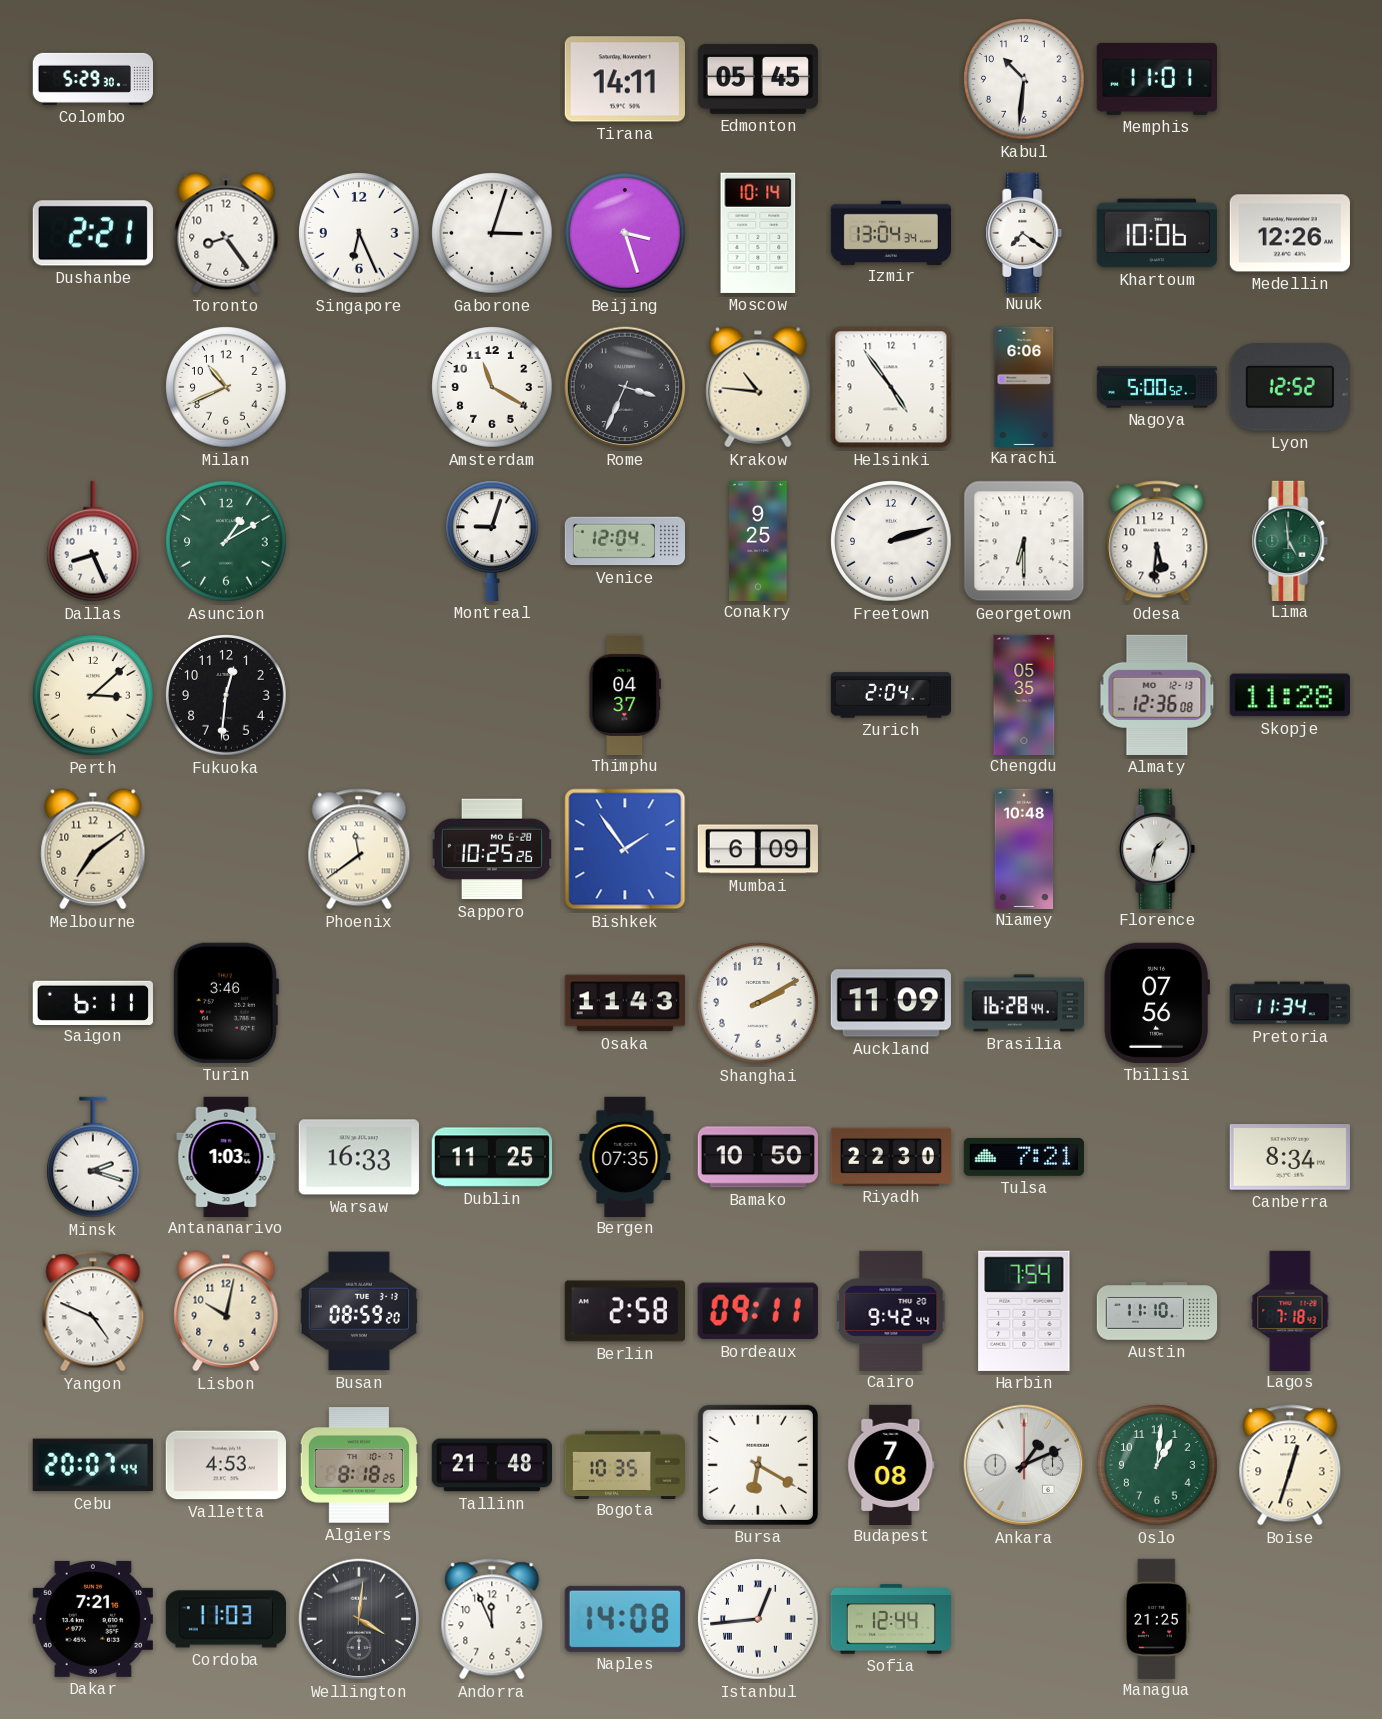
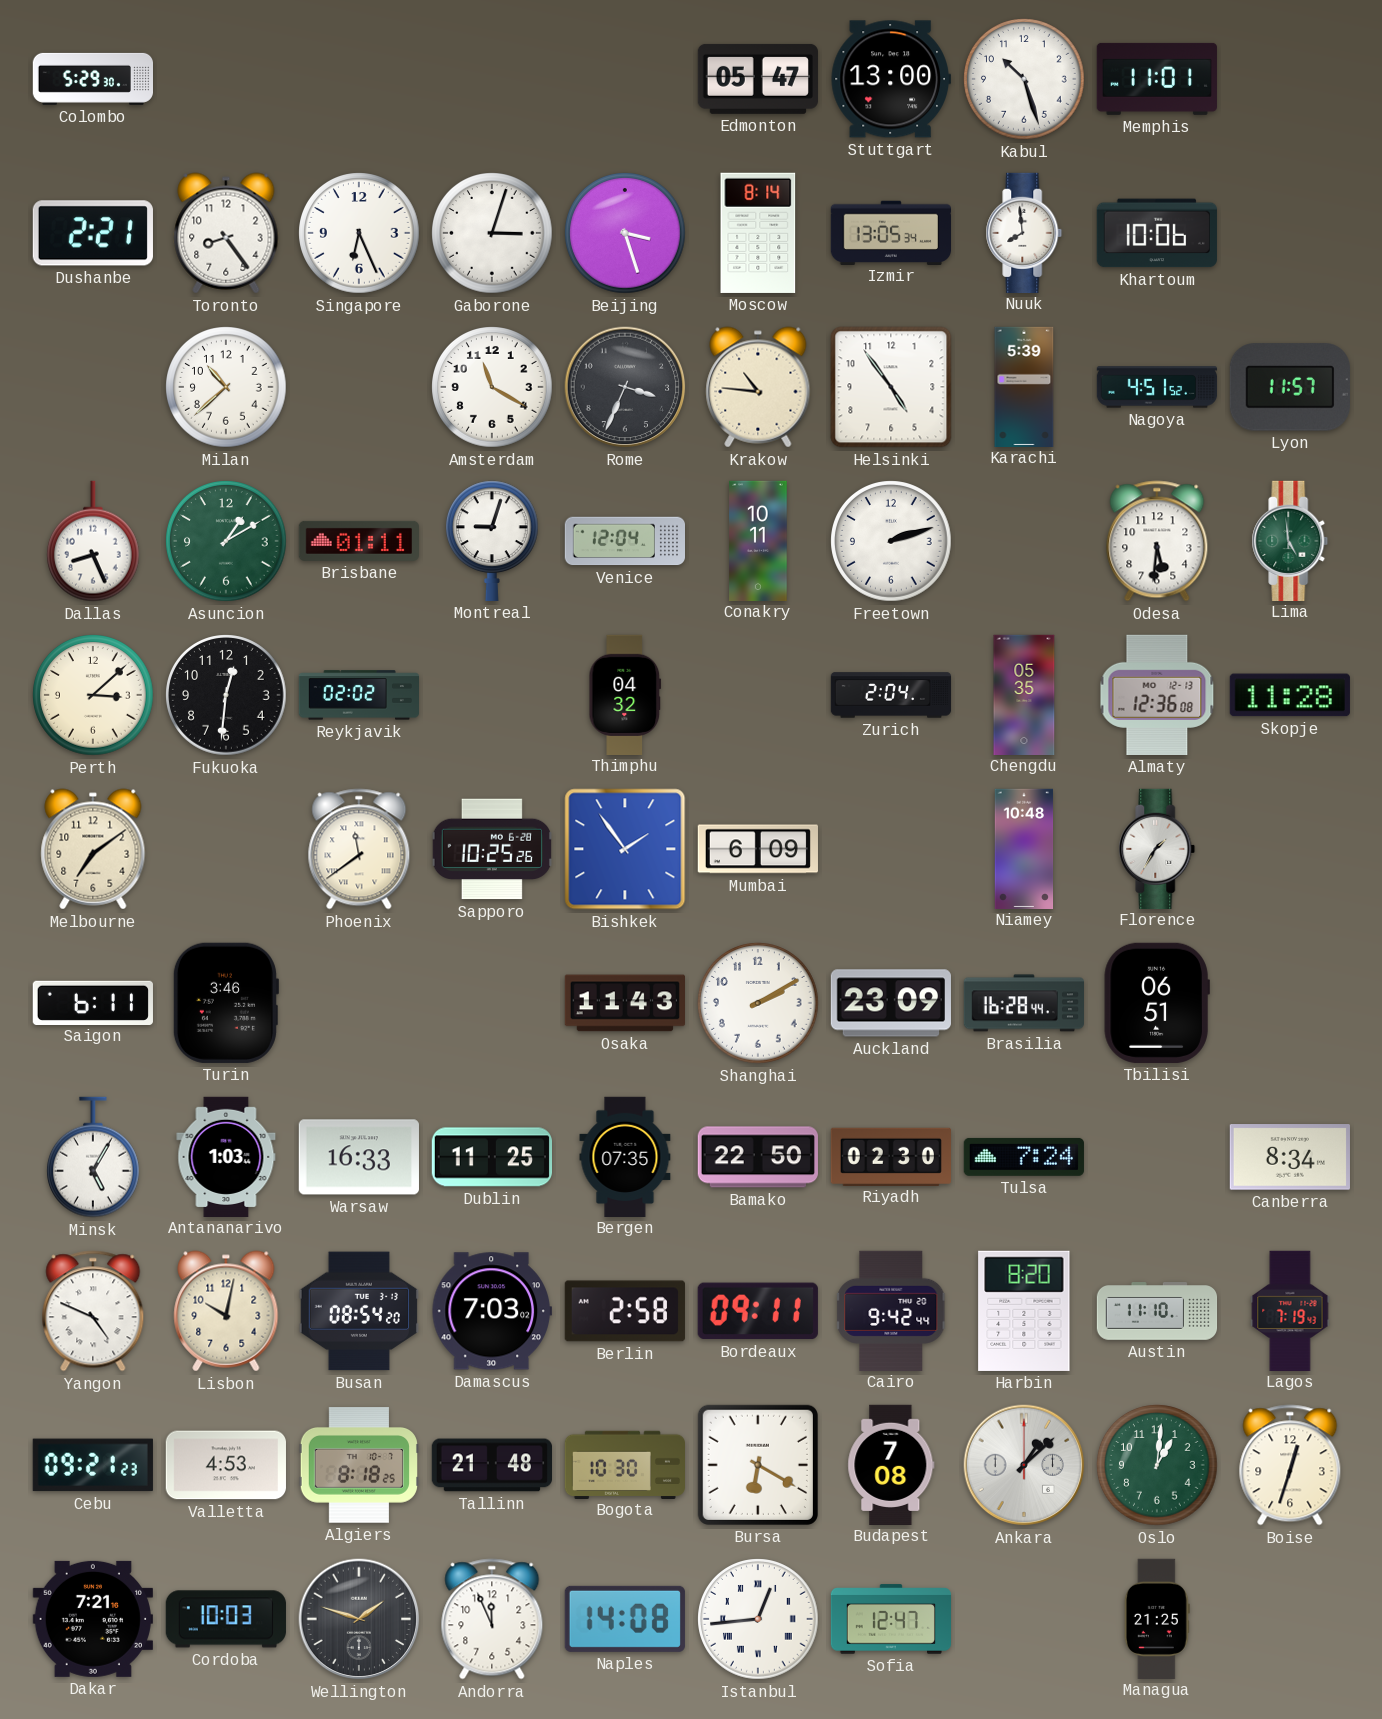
Tirana: 14:11 -> none
Edmonton: 05:45 -> 05:47
Stuttgart: none -> 13:00
Kabul: 10:31 -> 10:27
Moscow: 10:14 -> 8:14
Izmir: 13:04 -> 13:05
Nuuk: 7:21 -> 7:59
Medellin: 12:26 -> none
Milan: 10:41 -> 10:38
Karachi: 6:06 -> 5:39
Nagoya: 5:00 -> 4:51
Lyon: 12:52 -> 11:57
Brisbane: none -> 01:11
Conakry: 9:25 -> 10:11
Georgetown: 6:30 -> none
Reykjavik: none -> 02:02
Thimphu: 04:37 -> 04:32
Florence: 1:32 -> 1:35
Auckland: 11:09 -> 23:09
Tbilisi: 07:56 -> 06:51
Pretoria: 11:34 -> none
Minsk: 2:18 -> 5:05
Bamako: 10:50 -> 22:50
Riyadh: 22:30 -> 02:30
Tulsa: 7:21 -> 7:24
Busan: 08:59 -> 08:54
Damascus: none -> 7:03
Harbin: 7:54 -> 8:20
Lagos: 7:18 -> 7:19
Cebu: 20:07 -> 09:21
Bogota: 10:35 -> 10:30
Ankara: 1:11 -> 1:08
Cordoba: 11:03 -> 10:03
Wellington: 4:01 -> 1:48
Sofia: 12:44 -> 12:47
